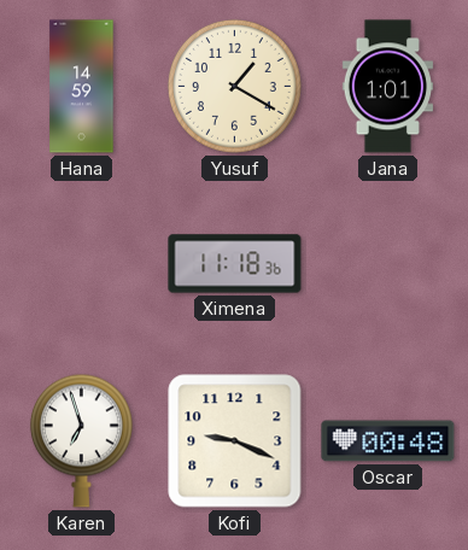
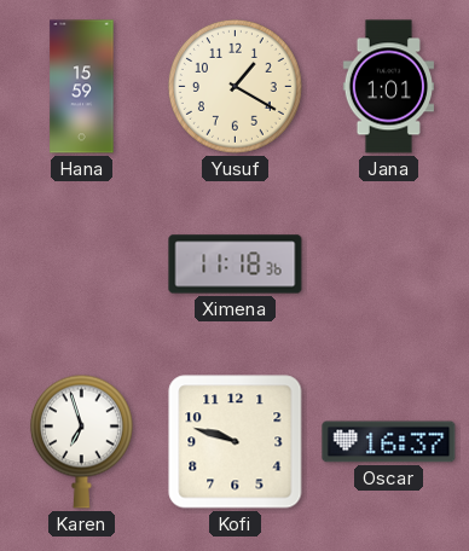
Hana: 14:59 -> 15:59
Kofi: 9:19 -> 9:48
Oscar: 00:48 -> 16:37
